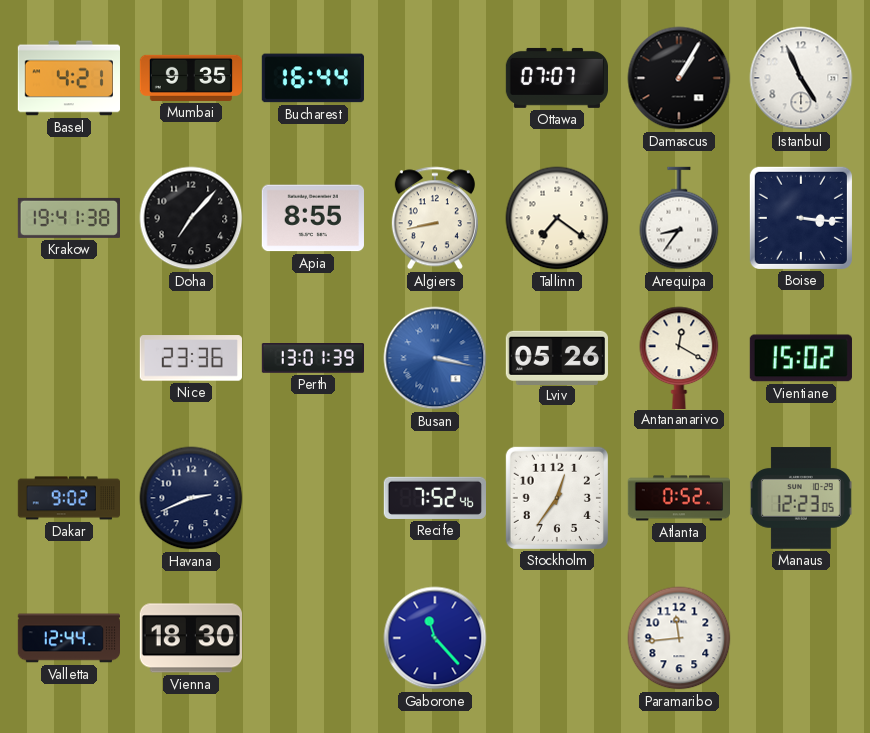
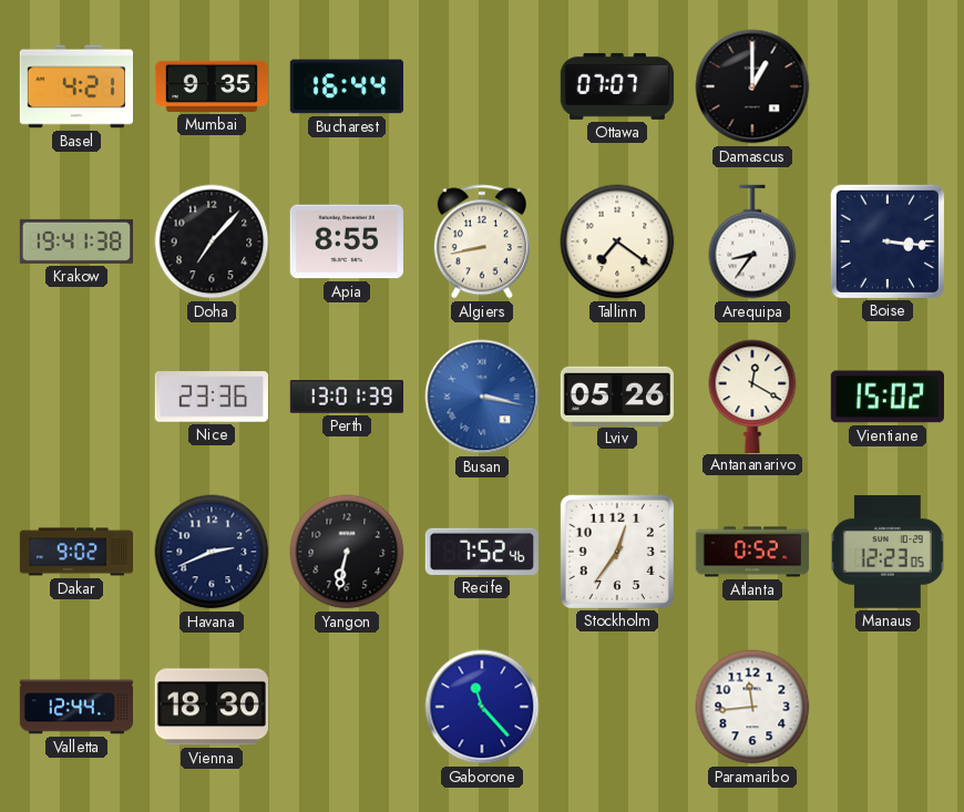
Damascus: 1:05 -> 1:00
Istanbul: 4:56 -> none
Yangon: none -> 6:32
